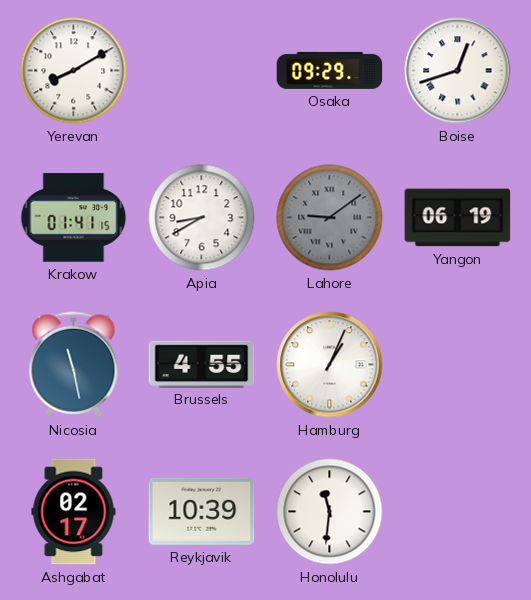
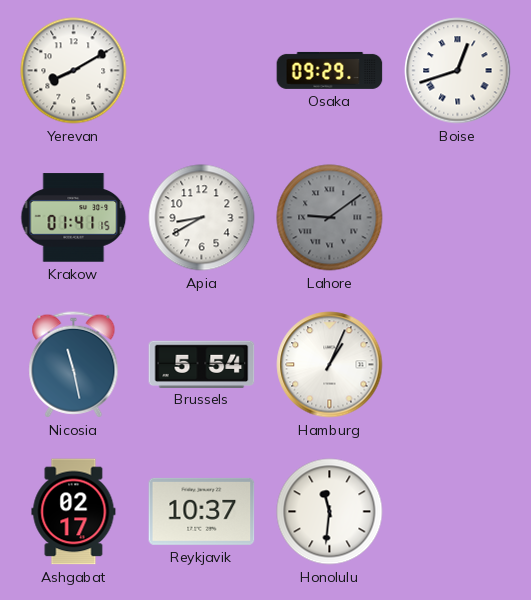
Yangon: 06:19 -> none
Brussels: 4:55 -> 5:54
Reykjavik: 10:39 -> 10:37
